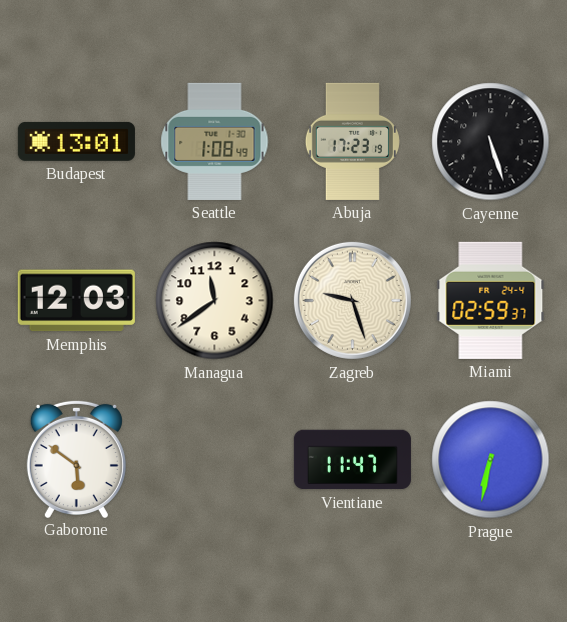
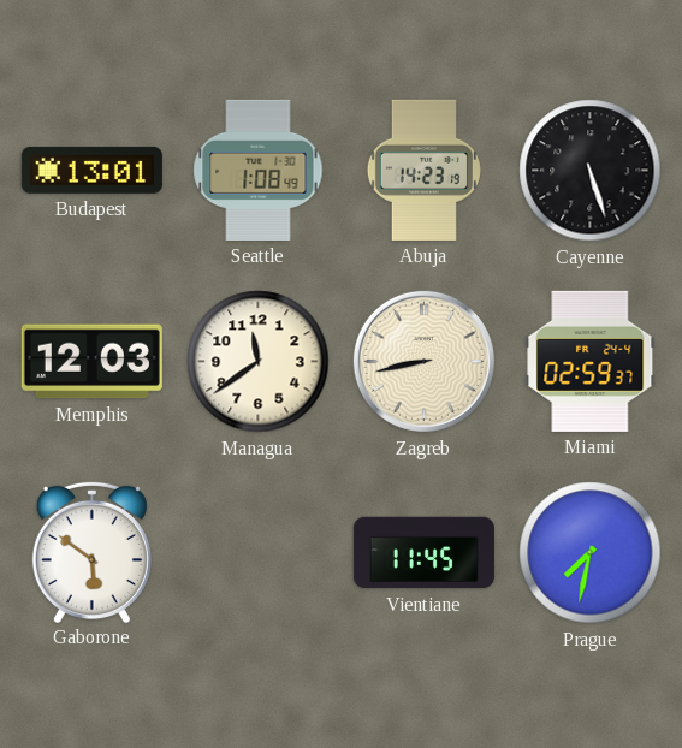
Abuja: 17:23 -> 14:23
Zagreb: 9:27 -> 8:43
Vientiane: 11:47 -> 11:45
Prague: 6:32 -> 7:32
